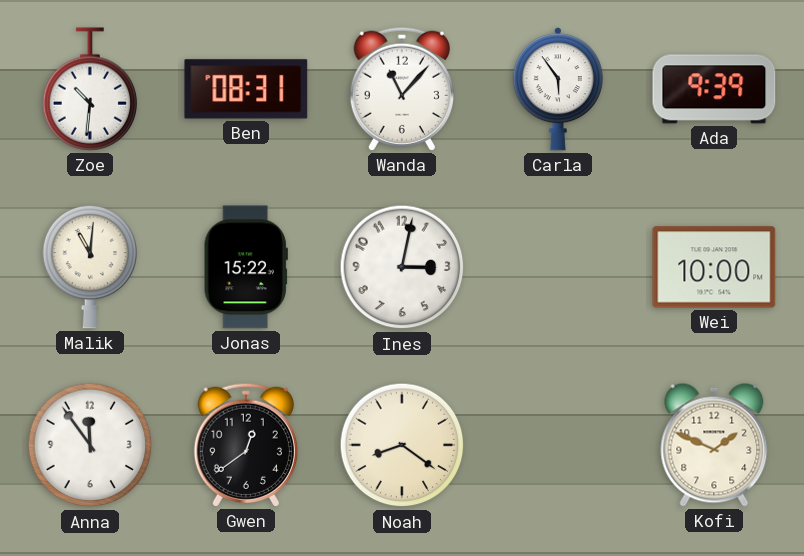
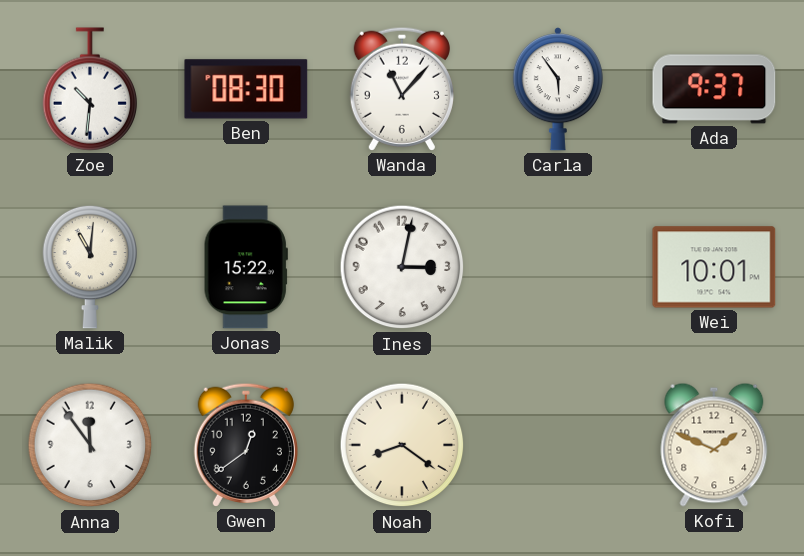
Ben: 08:31 -> 08:30
Ada: 9:39 -> 9:37
Wei: 10:00 -> 10:01
